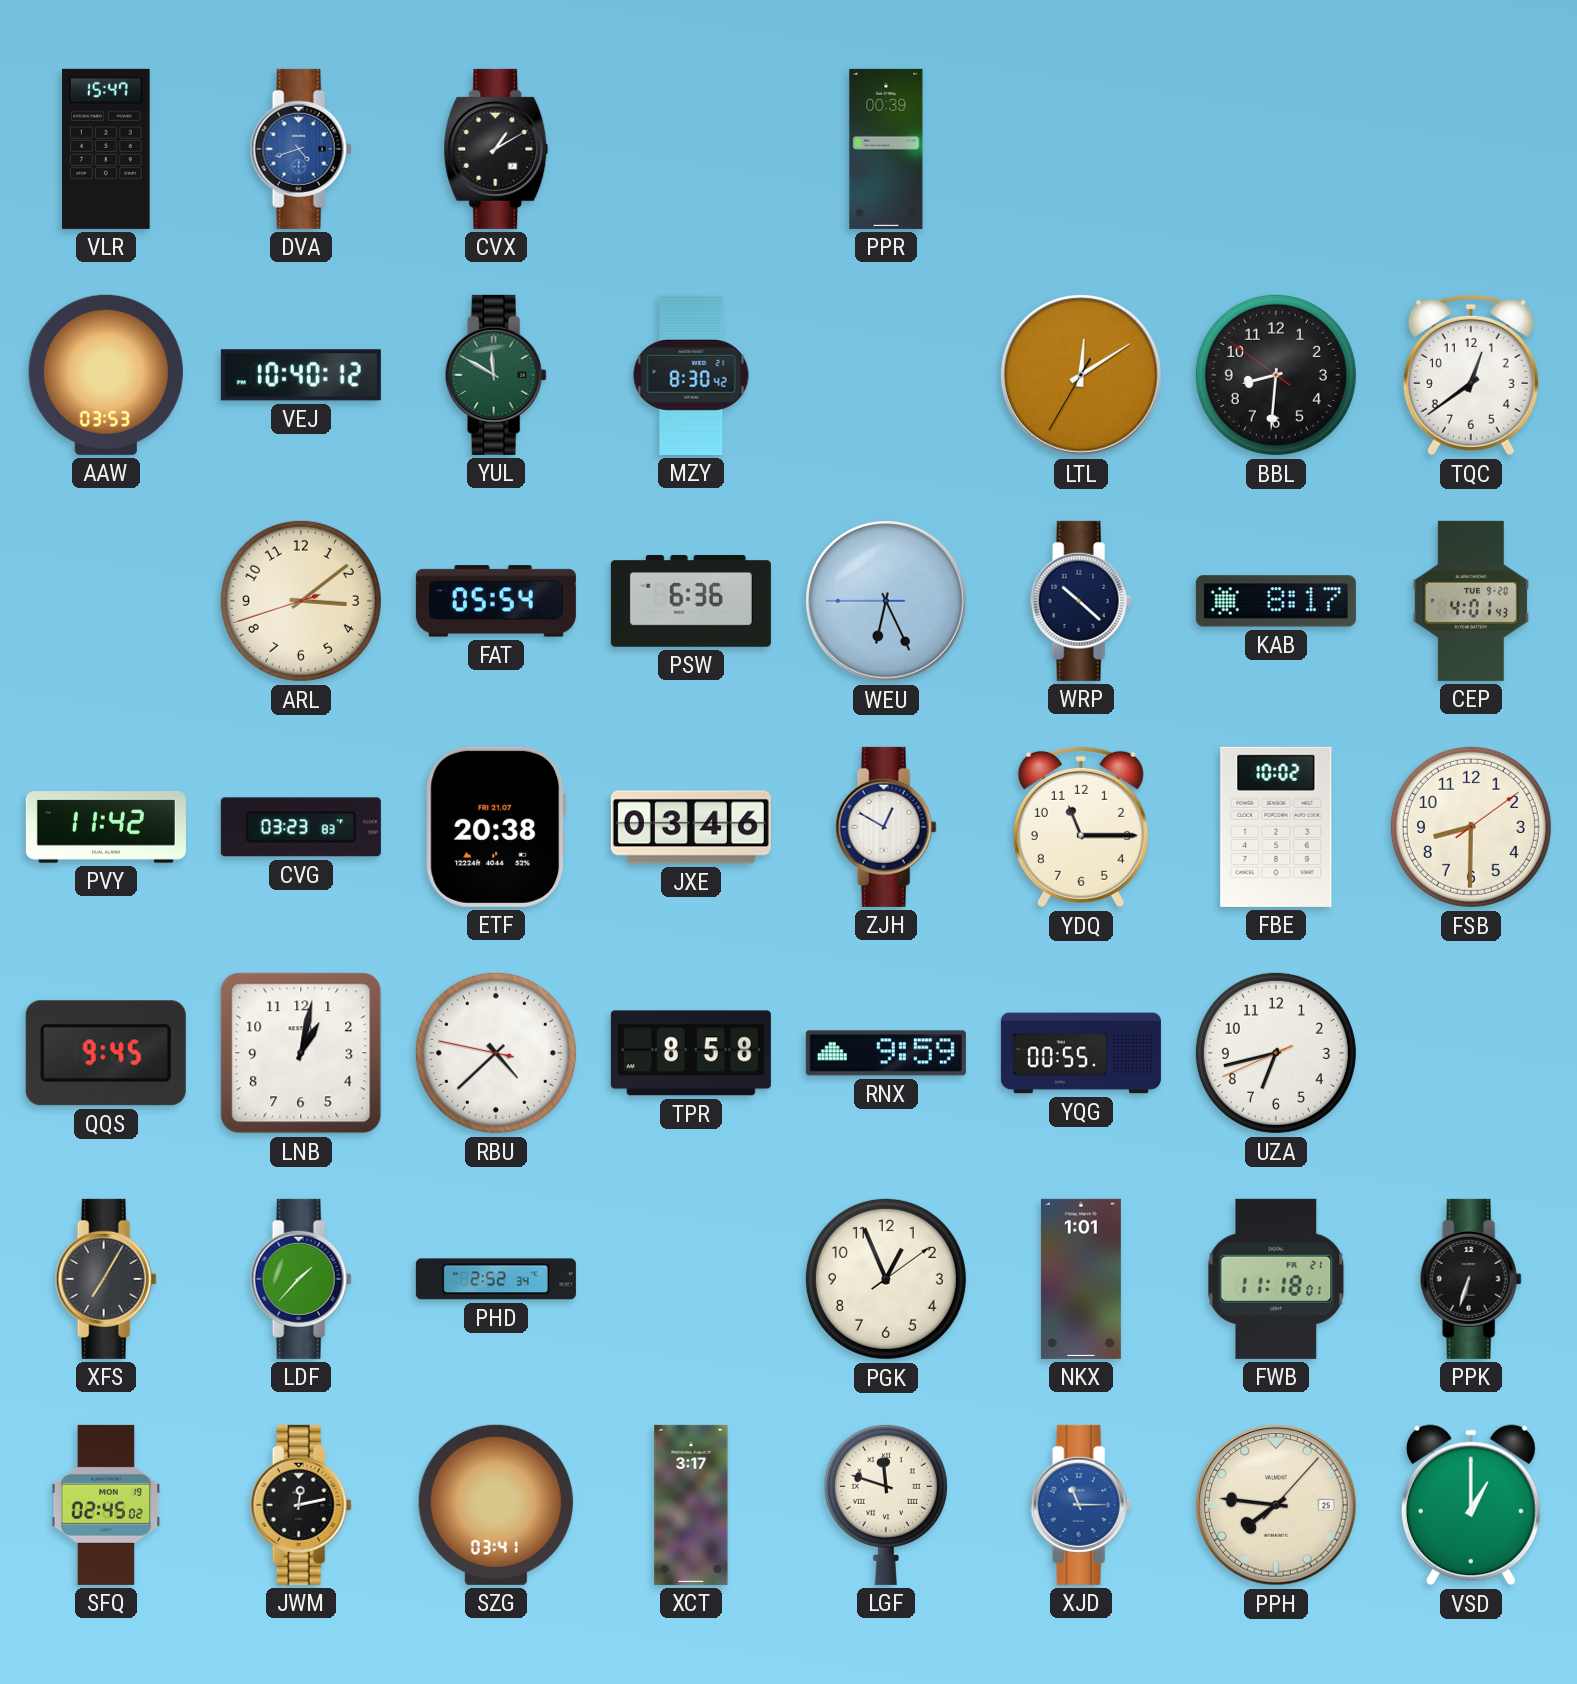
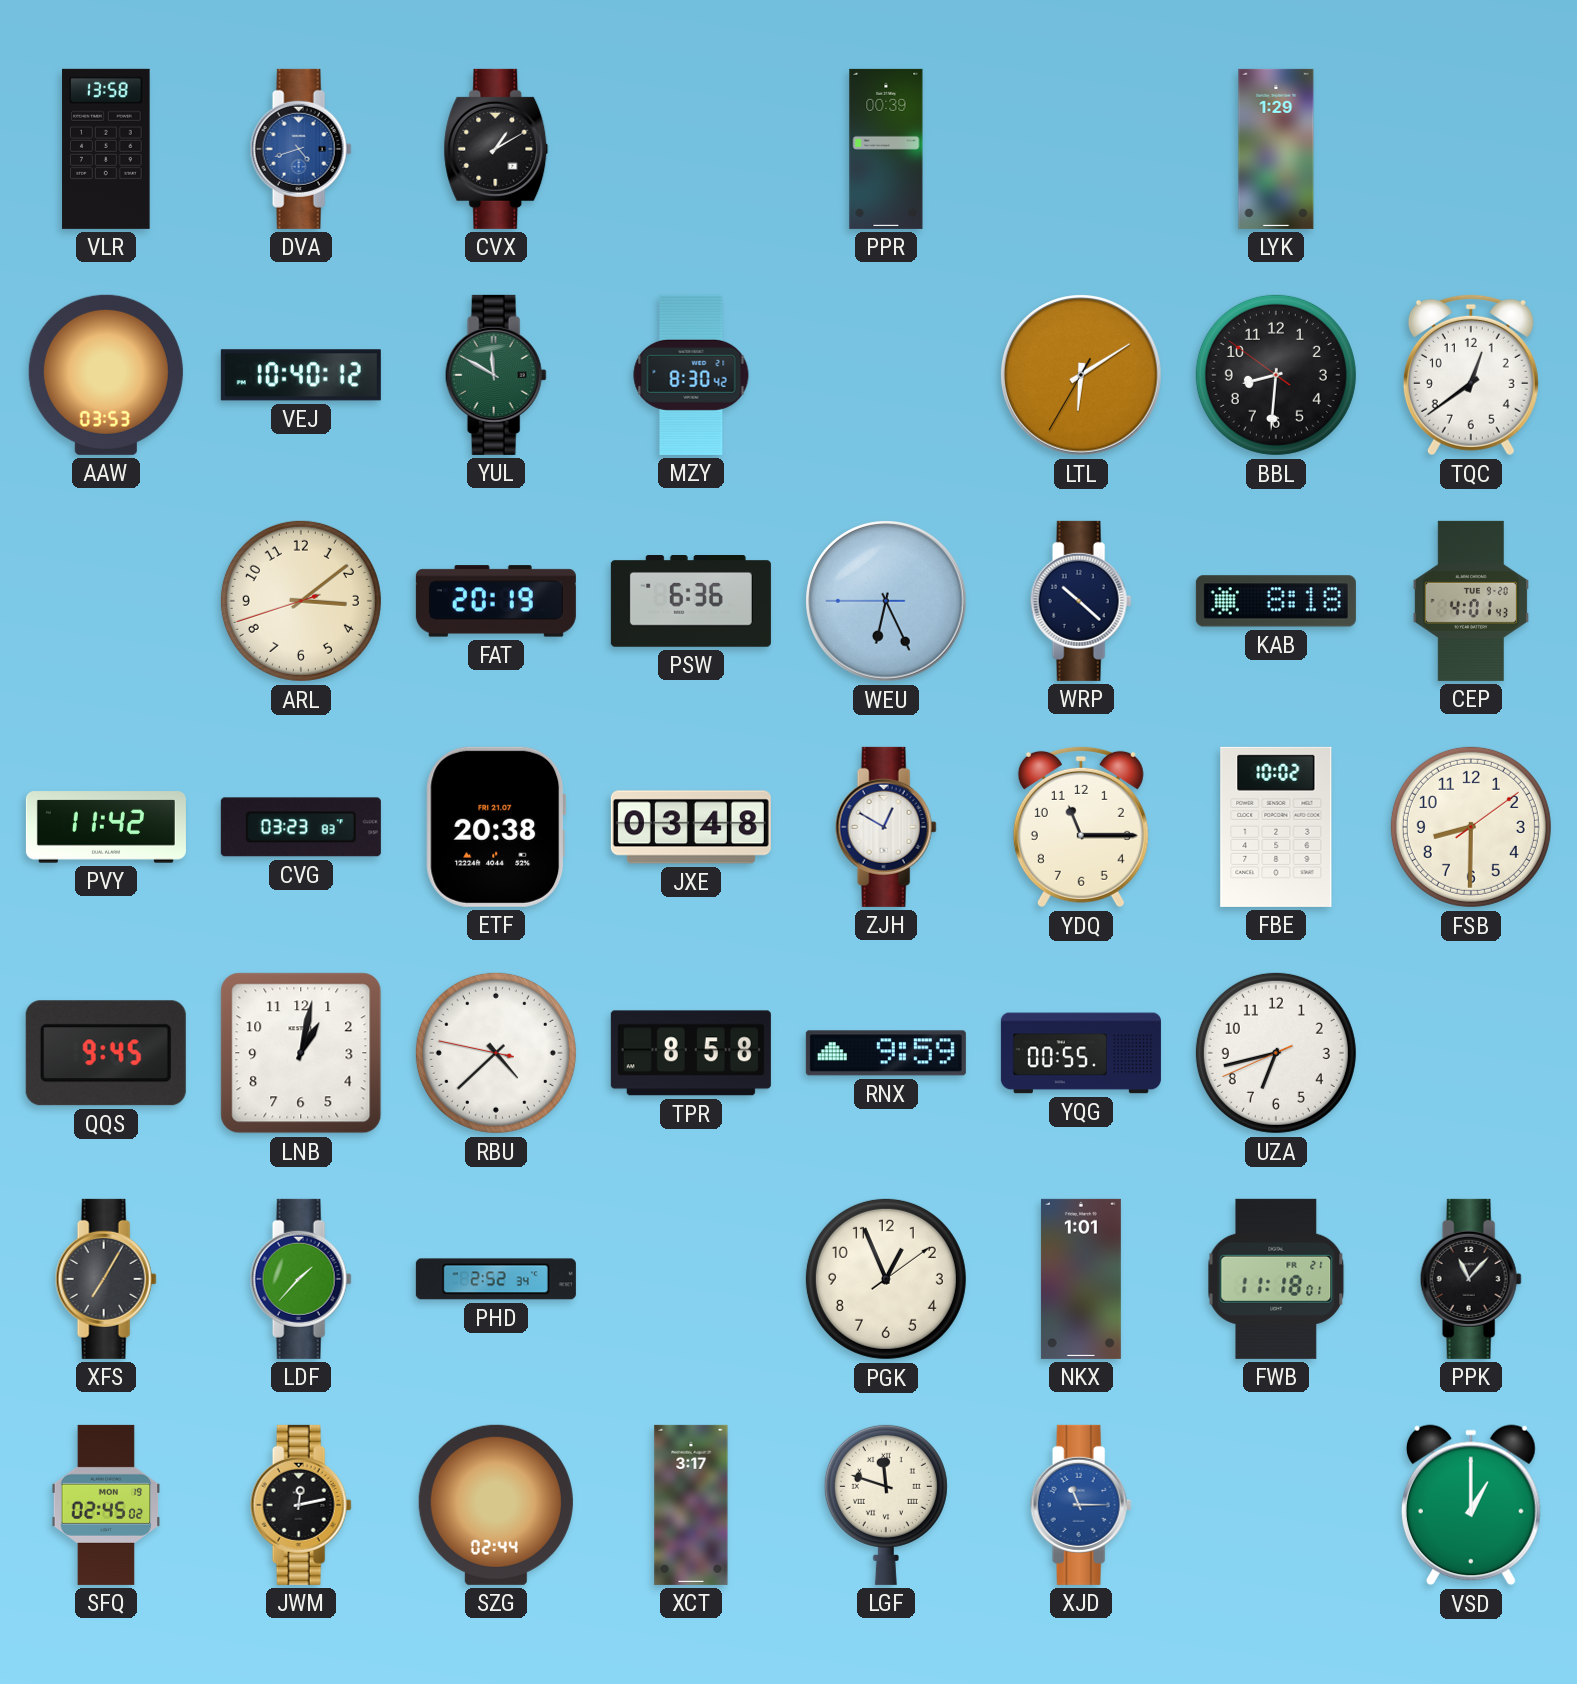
VLR: 15:47 -> 13:58
LYK: none -> 1:29
LTL: 12:09 -> 6:09
FAT: 05:54 -> 20:19
KAB: 8:17 -> 8:18
JXE: 03:46 -> 03:48
PPK: 6:33 -> 11:07
SZG: 03:41 -> 02:44
PPH: 7:46 -> none
